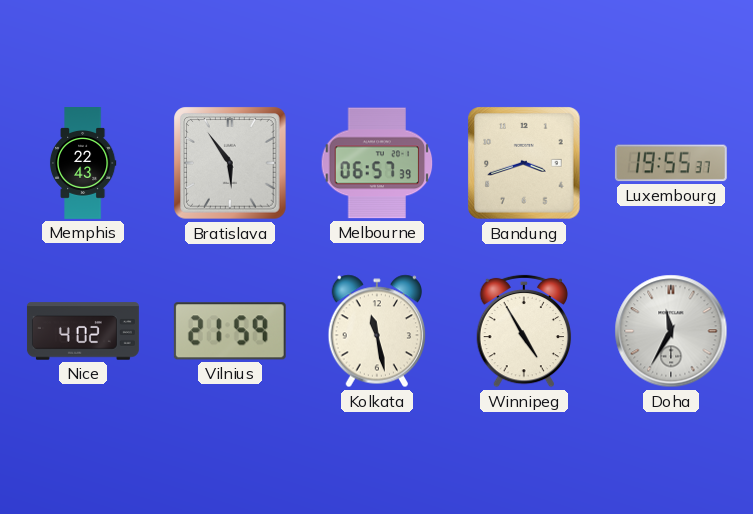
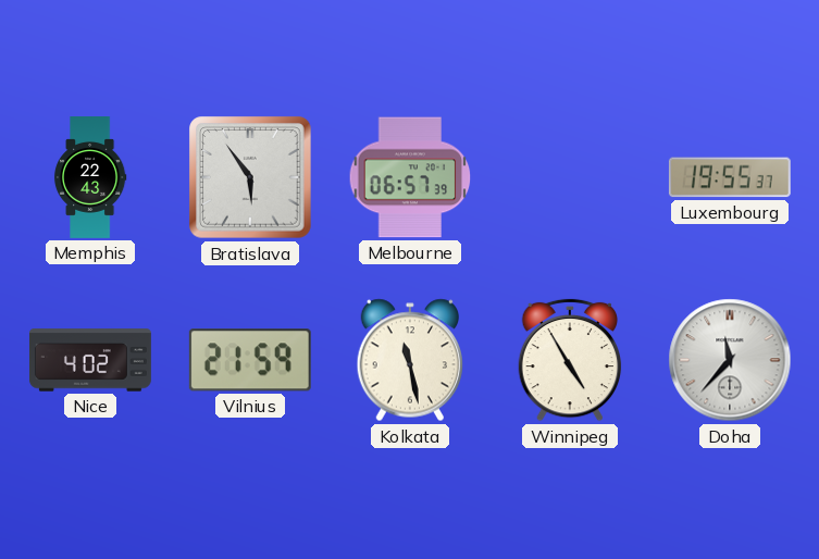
Bandung: 3:42 -> none
Doha: 11:35 -> 11:37
